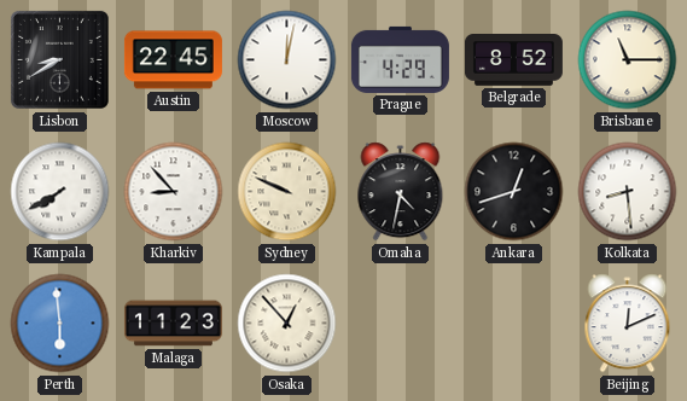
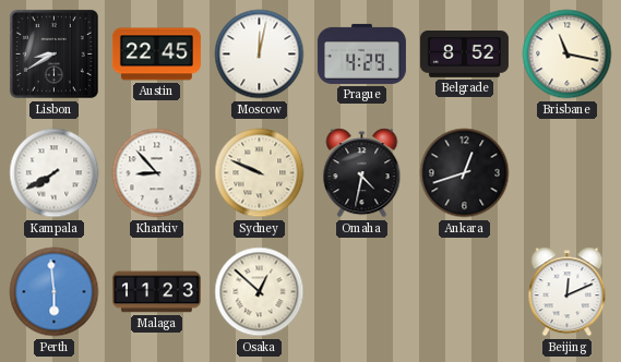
Brisbane: 11:15 -> 11:17
Kolkata: 8:29 -> none
Osaka: 12:53 -> 12:52
